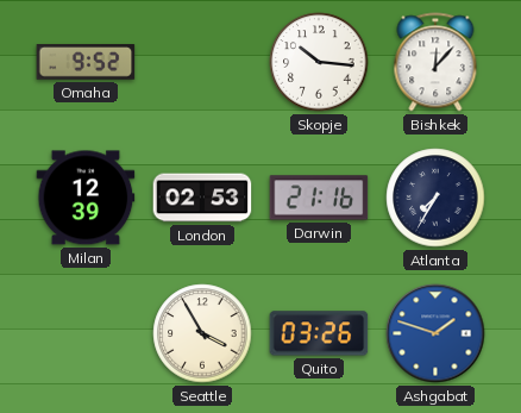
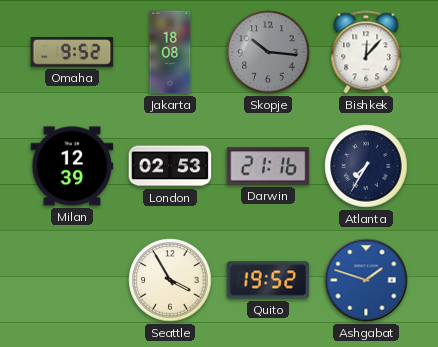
Jakarta: none -> 18:08
Skopje dial: white -> grey
Quito: 03:26 -> 19:52
